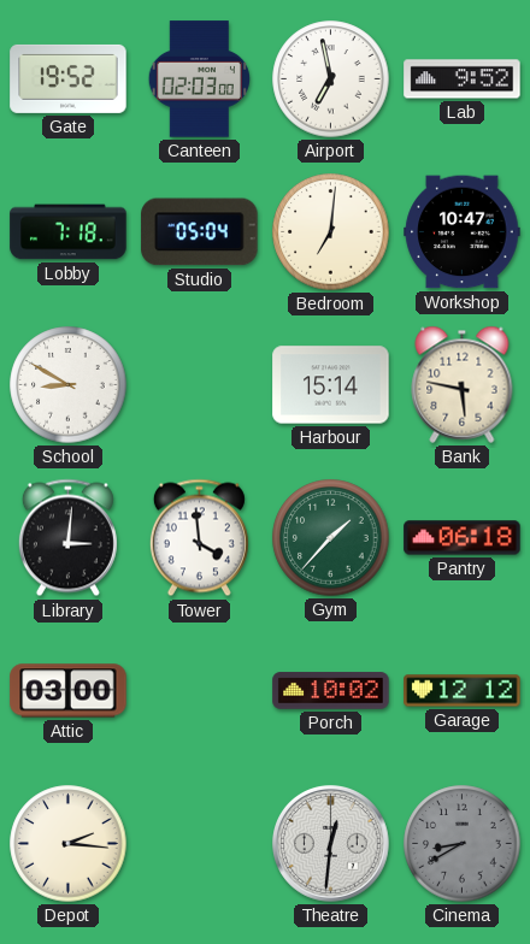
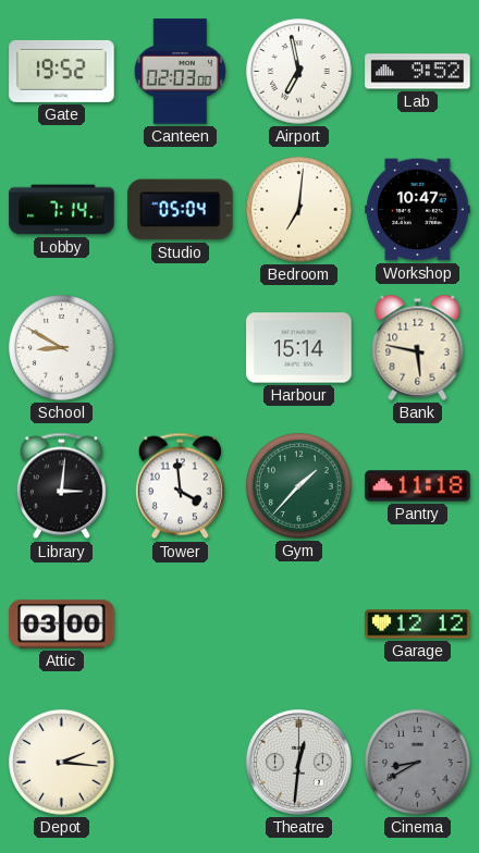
Lobby: 7:18 -> 7:14
Pantry: 06:18 -> 11:18
Porch: 10:02 -> none
